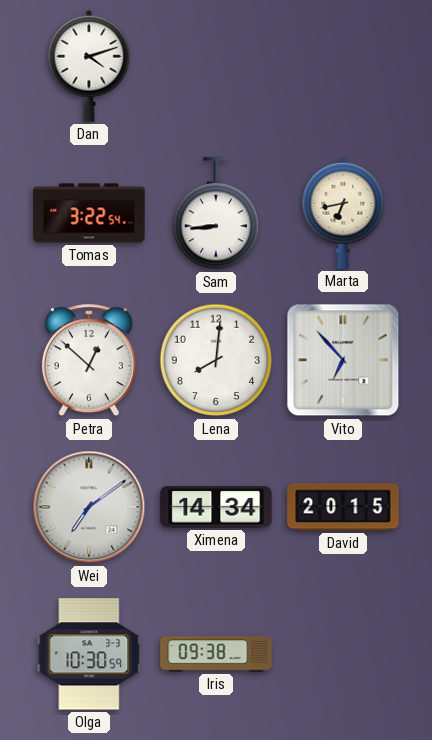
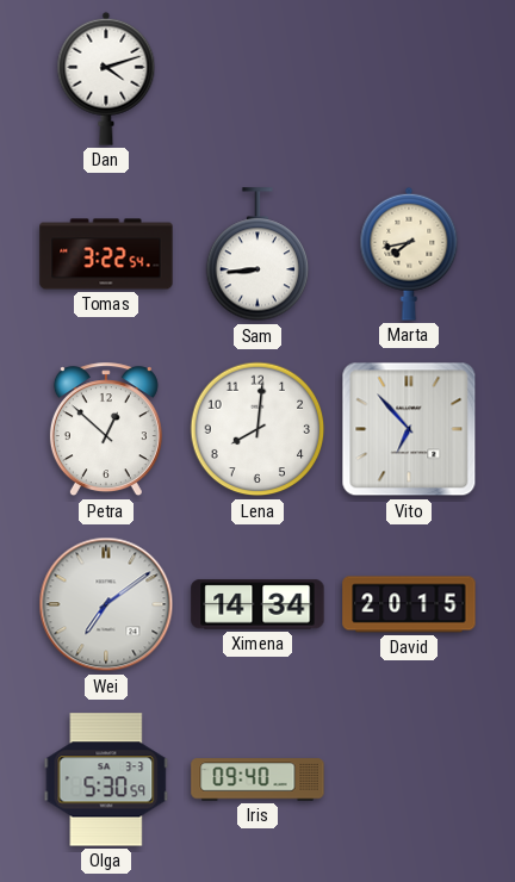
Marta: 6:43 -> 7:43
Olga: 10:30 -> 5:30
Iris: 09:38 -> 09:40
